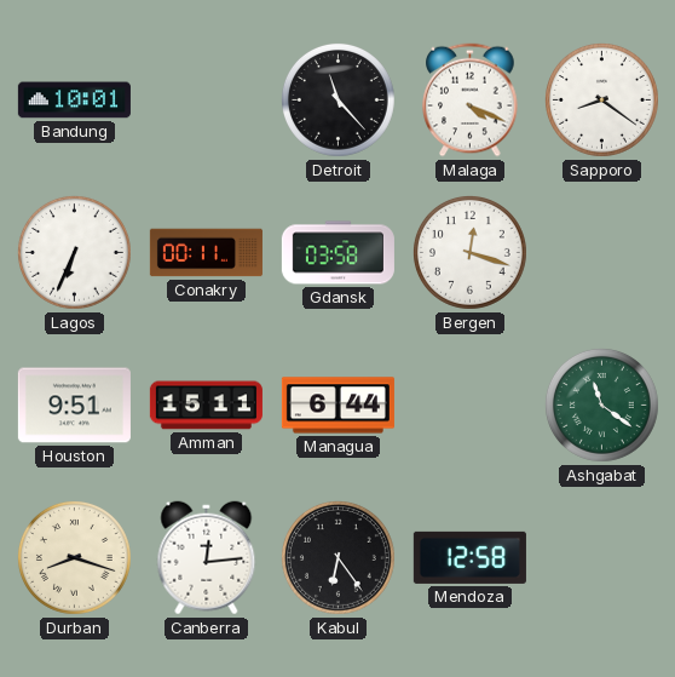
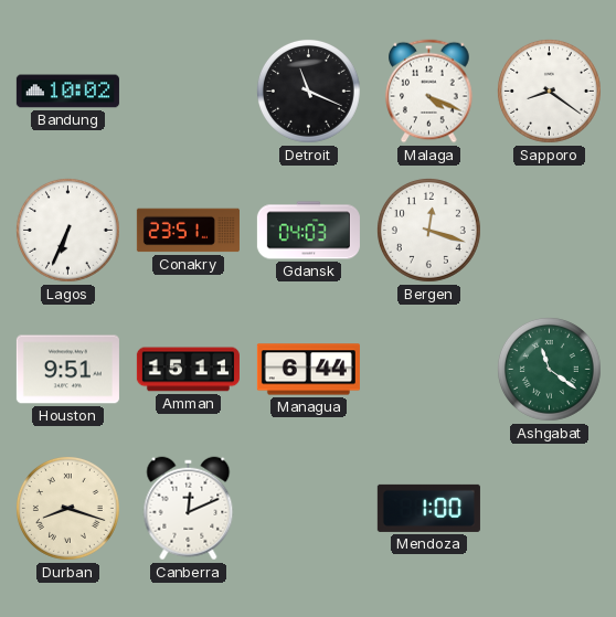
Bandung: 10:01 -> 10:02
Detroit: 11:23 -> 11:19
Conakry: 00:11 -> 23:51
Gdansk: 03:58 -> 04:03
Canberra: 12:14 -> 12:11
Kabul: 6:24 -> none
Mendoza: 12:58 -> 1:00
